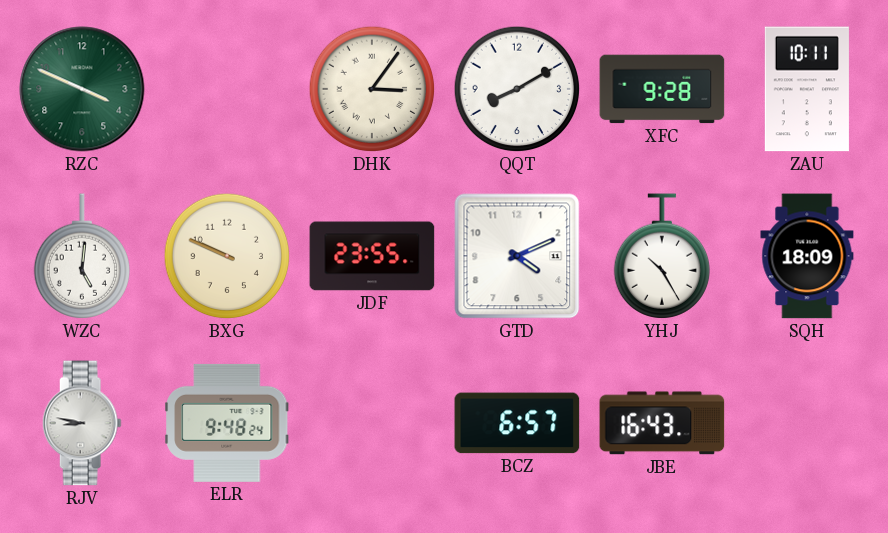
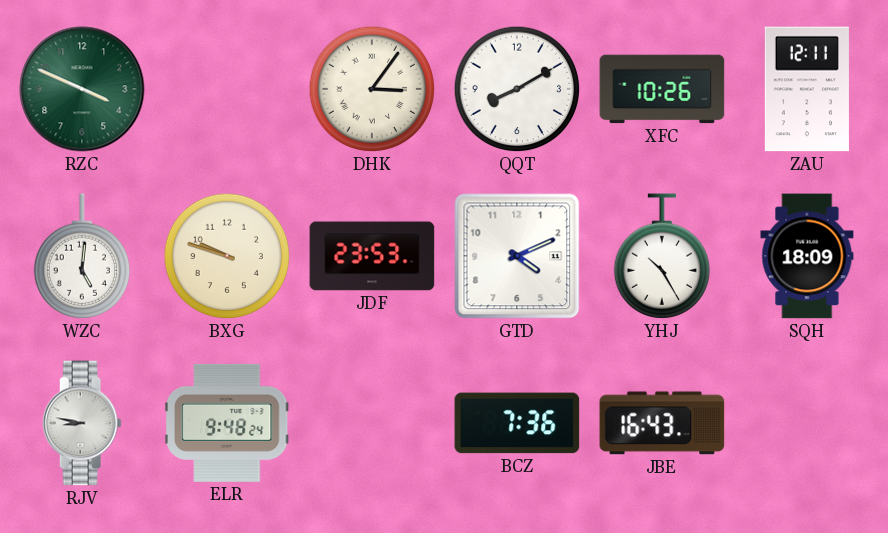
XFC: 9:28 -> 10:26
ZAU: 10:11 -> 12:11
BXG: 9:49 -> 9:48
JDF: 23:55 -> 23:53
BCZ: 6:57 -> 7:36
